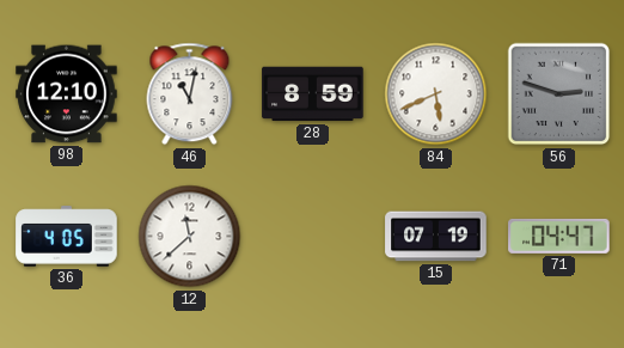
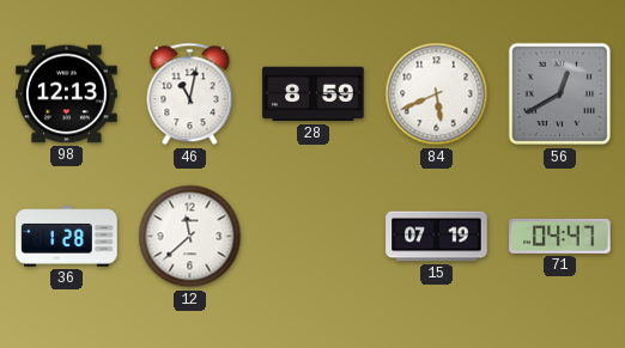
98: 12:10 -> 12:13
56: 2:48 -> 12:40
36: 4:05 -> 1:28
